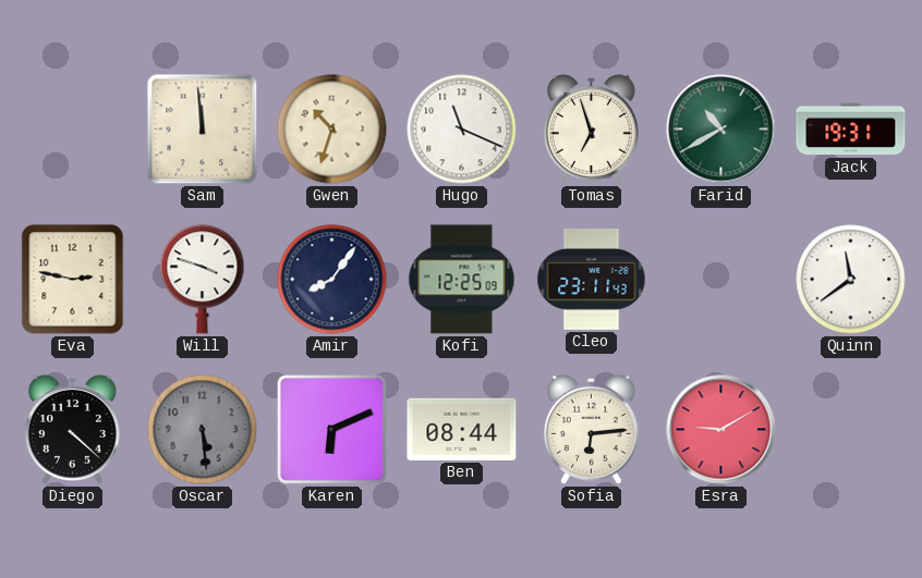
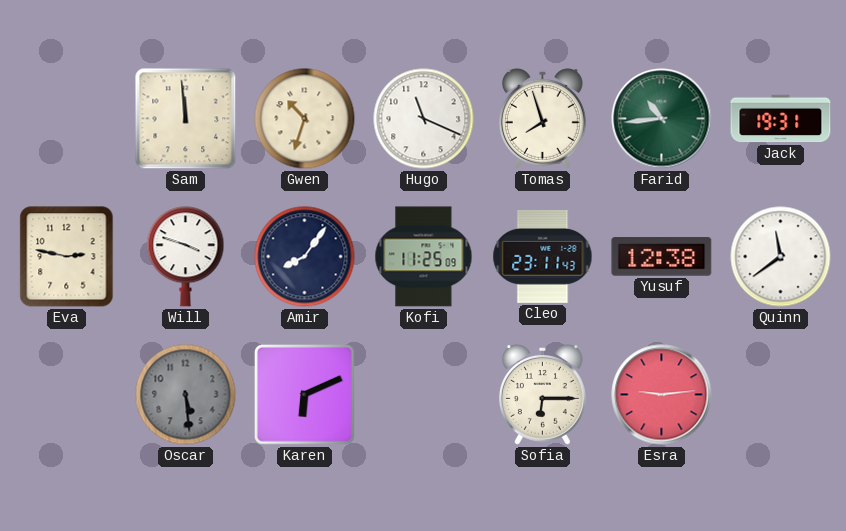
Tomas: 6:57 -> 7:57
Farid: 10:40 -> 10:44
Kofi: 12:25 -> 11:25
Yusuf: none -> 12:38
Diego: 4:22 -> none
Ben: 08:44 -> none
Sofia: 6:14 -> 6:15
Esra: 9:10 -> 9:14
